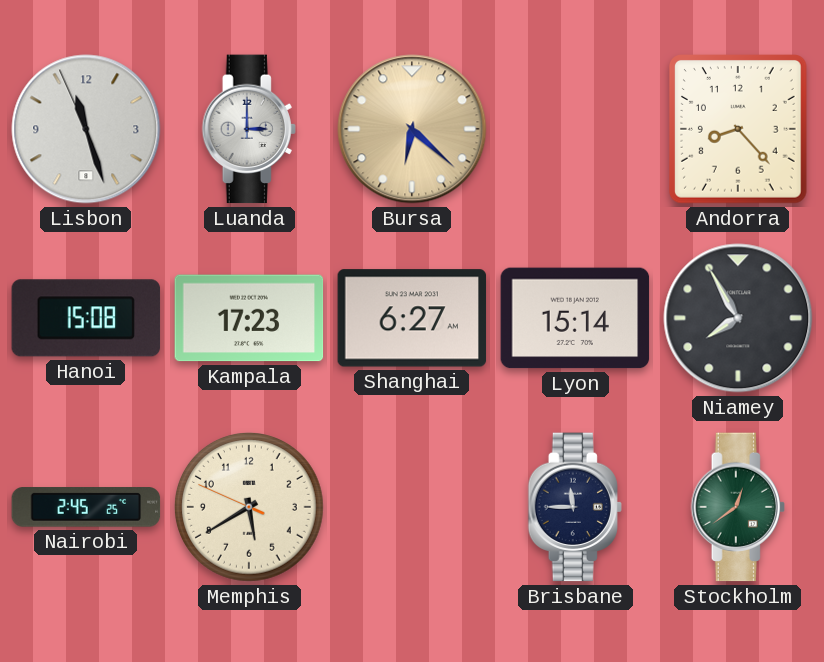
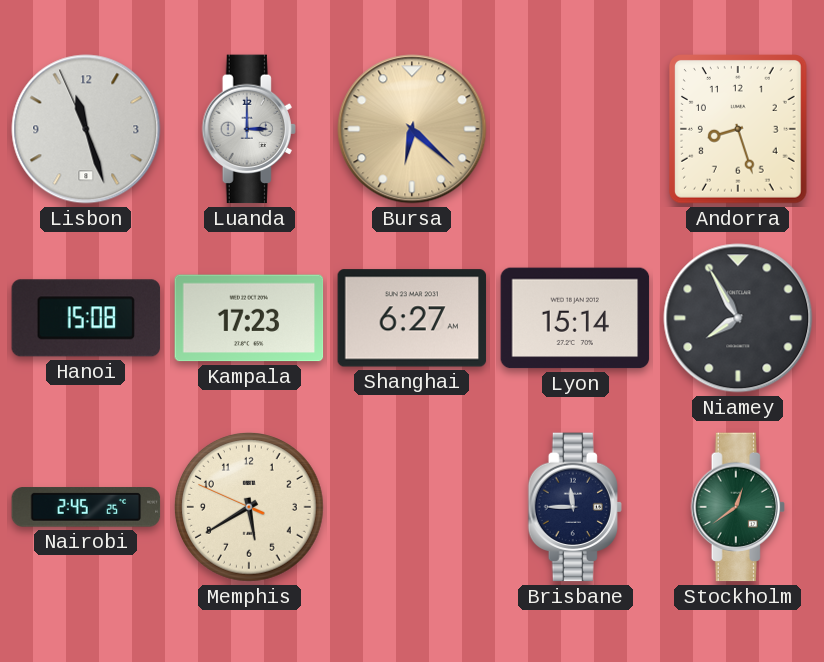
Andorra: 8:23 -> 8:27
